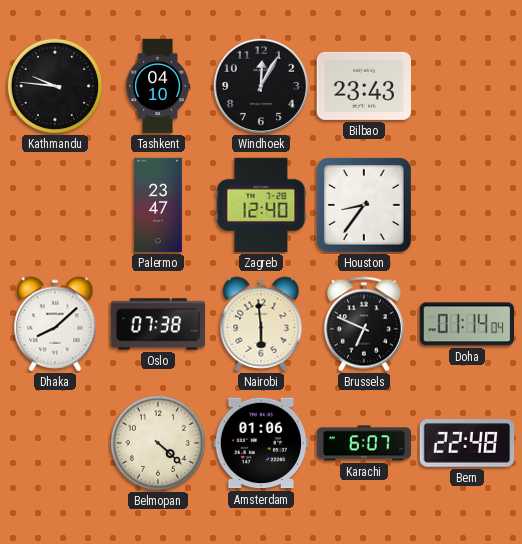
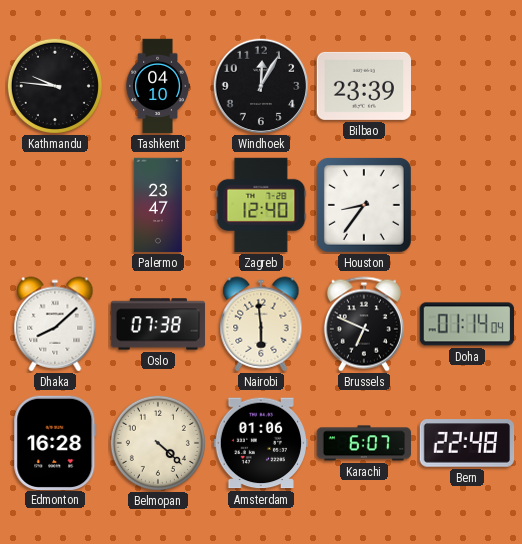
Bilbao: 23:43 -> 23:39
Edmonton: none -> 16:28
